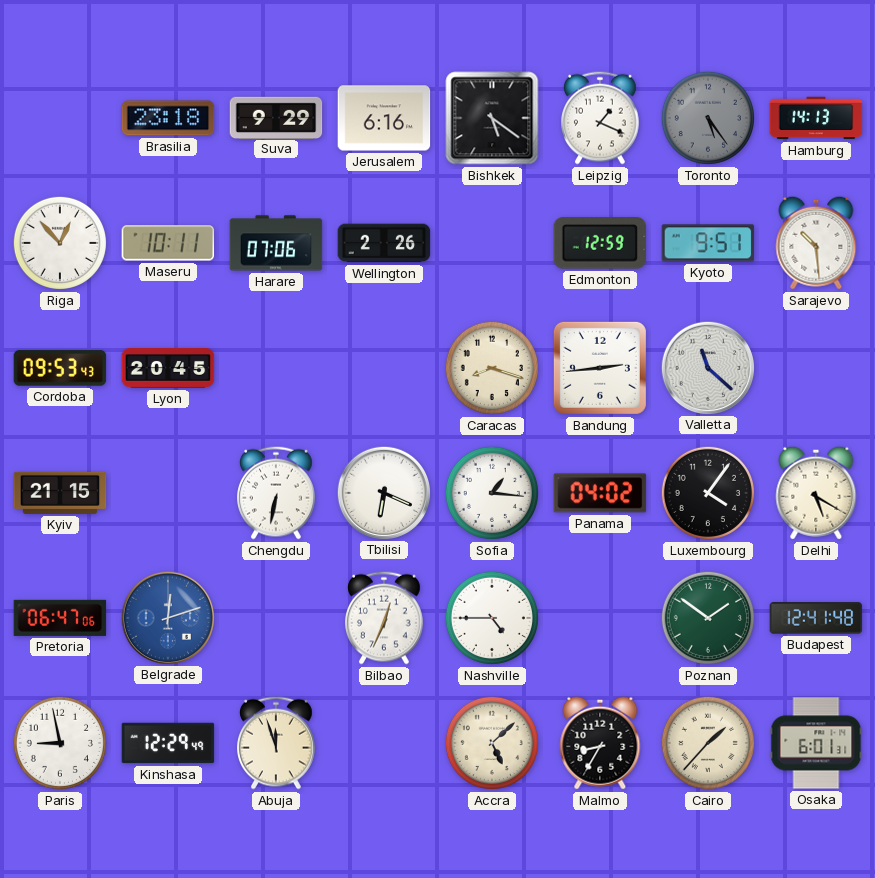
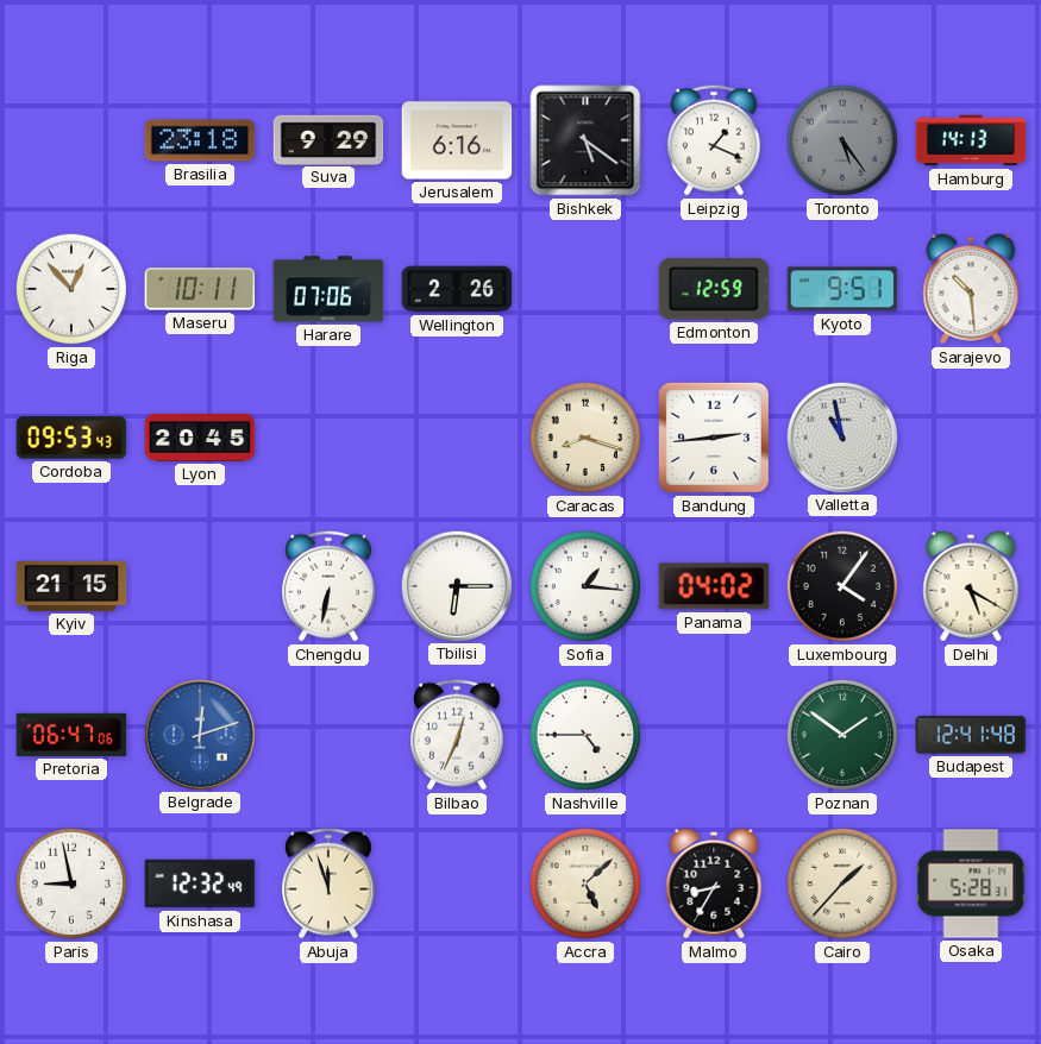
Valletta: 11:22 -> 10:58
Tbilisi: 6:19 -> 6:15
Kinshasa: 12:29 -> 12:32
Osaka: 6:01 -> 5:28
